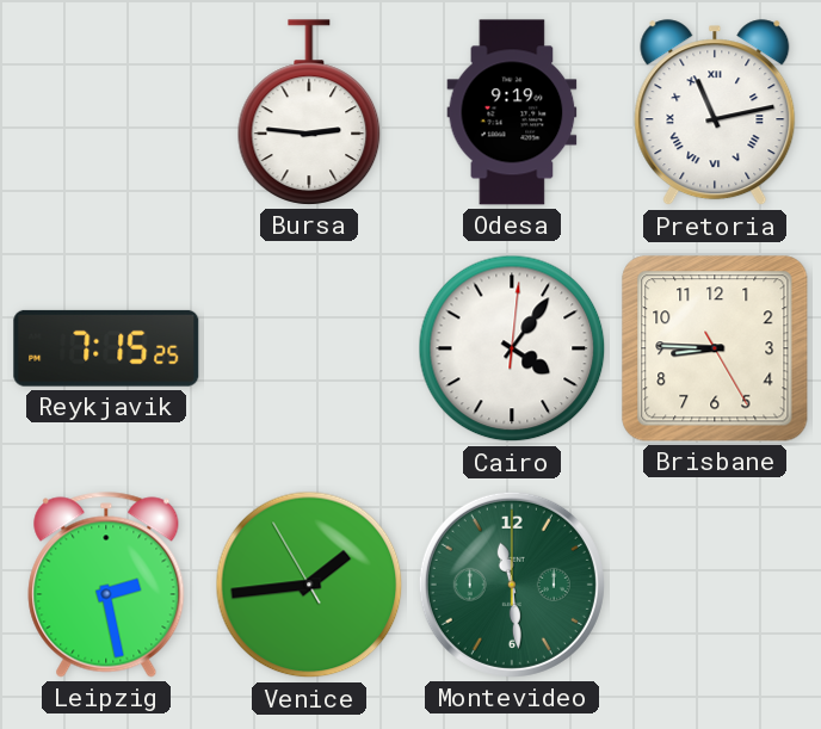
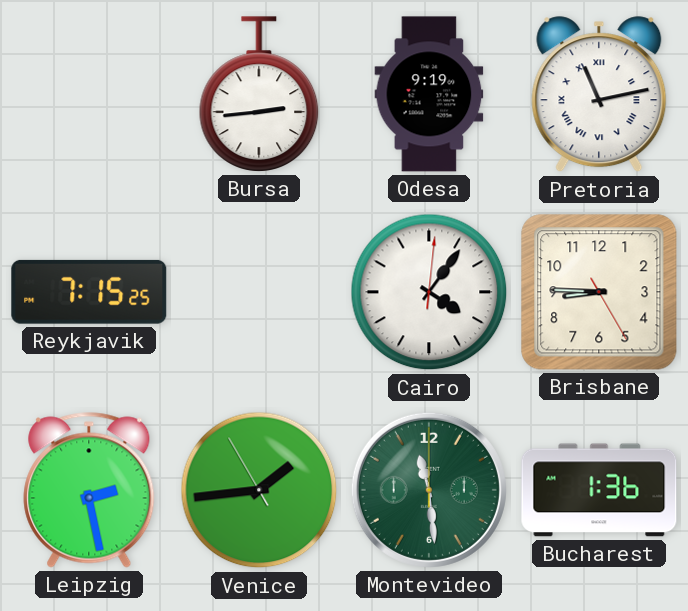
Bursa: 2:46 -> 2:44
Bucharest: none -> 1:36
